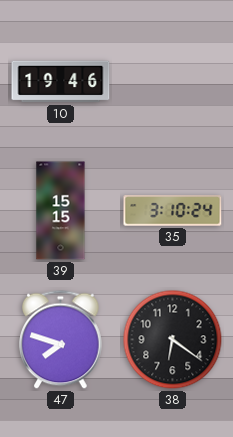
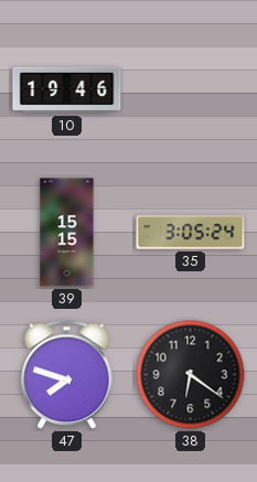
35: 3:10 -> 3:05
